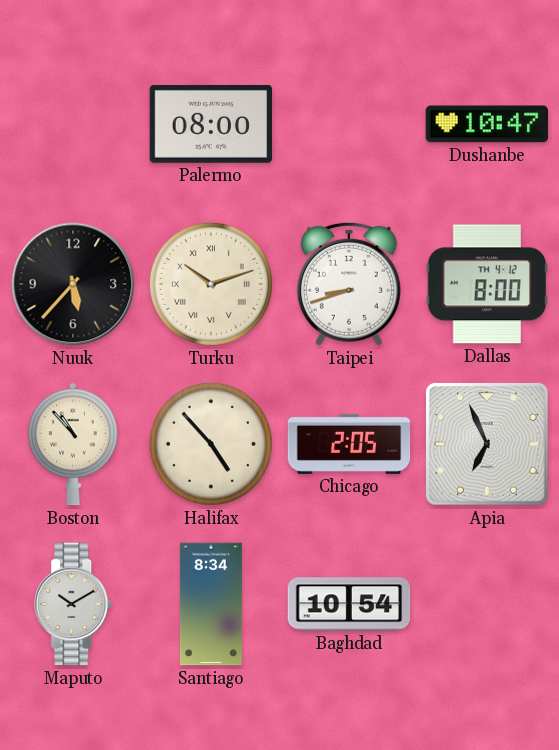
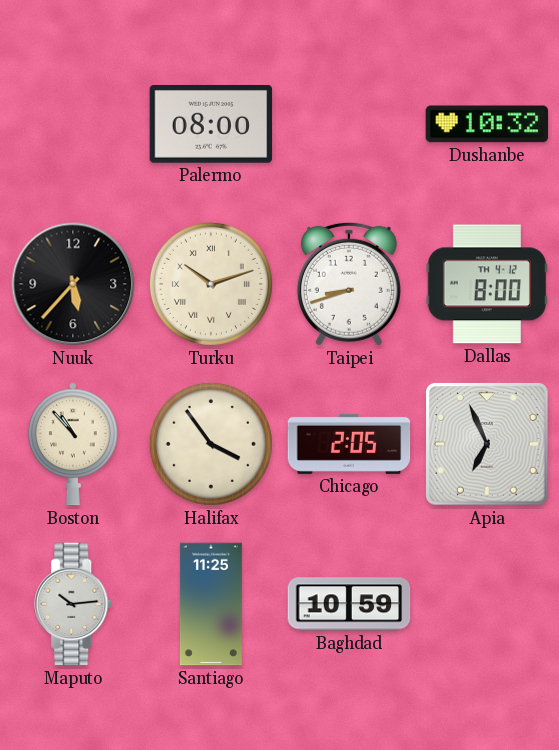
Dushanbe: 10:47 -> 10:32
Halifax: 4:53 -> 3:54
Maputo: 10:10 -> 10:14
Santiago: 8:34 -> 11:25
Baghdad: 10:54 -> 10:59
